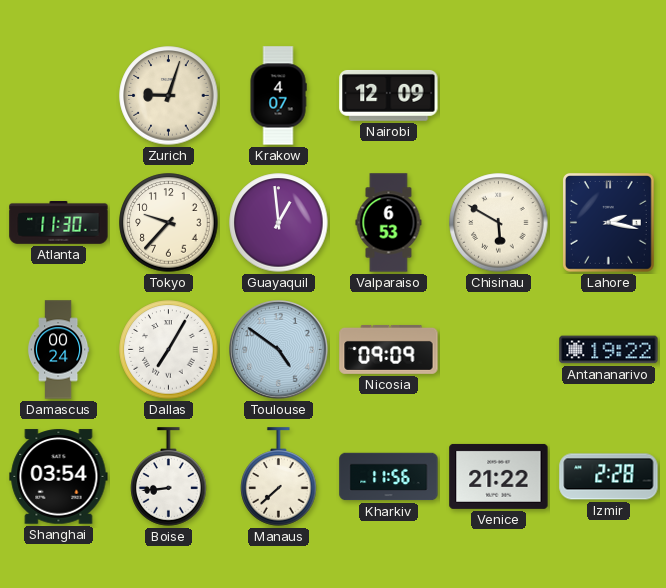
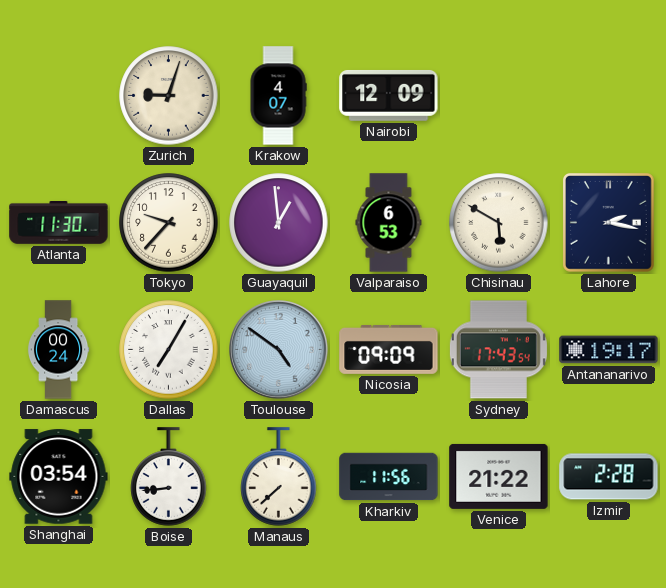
Sydney: none -> 17:43
Antananarivo: 19:22 -> 19:17
